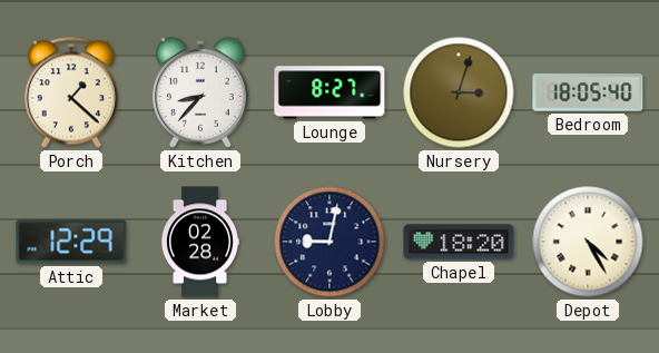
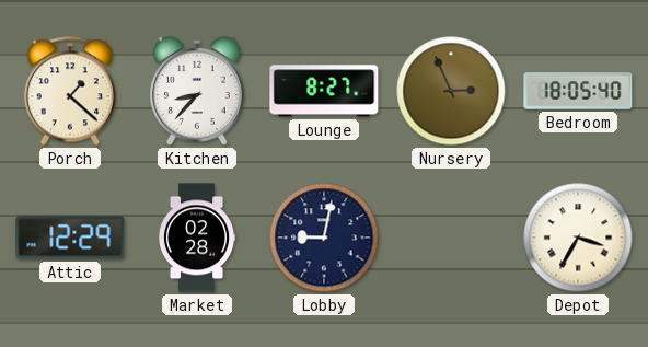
Nursery: 3:03 -> 2:56
Chapel: 18:20 -> none
Depot: 4:25 -> 3:35
